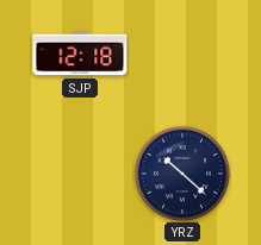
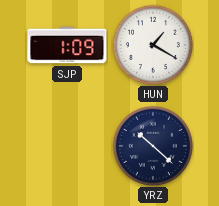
SJP: 12:18 -> 1:09
HUN: none -> 1:20
